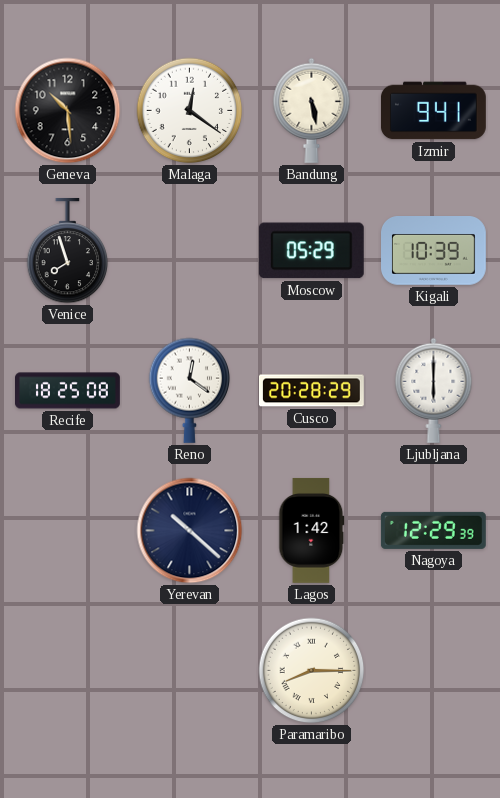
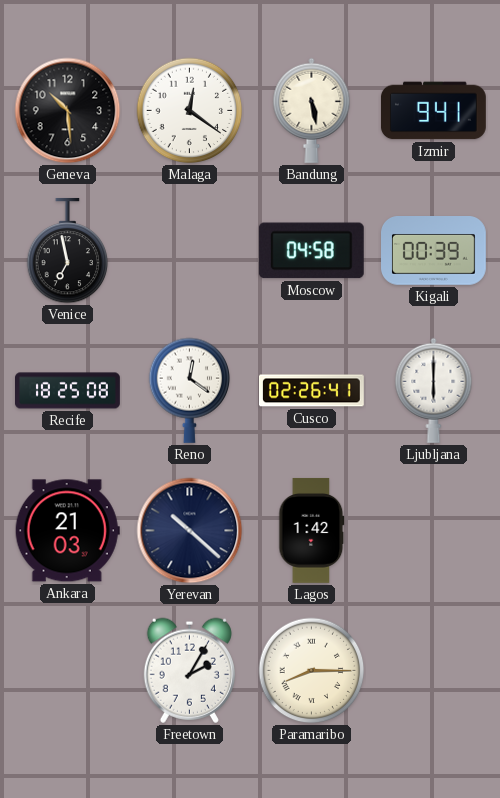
Venice: 7:57 -> 6:58
Moscow: 05:29 -> 04:58
Kigali: 10:39 -> 00:39
Cusco: 20:28 -> 02:26
Ankara: none -> 21:03
Nagoya: 12:29 -> none
Freetown: none -> 2:05
